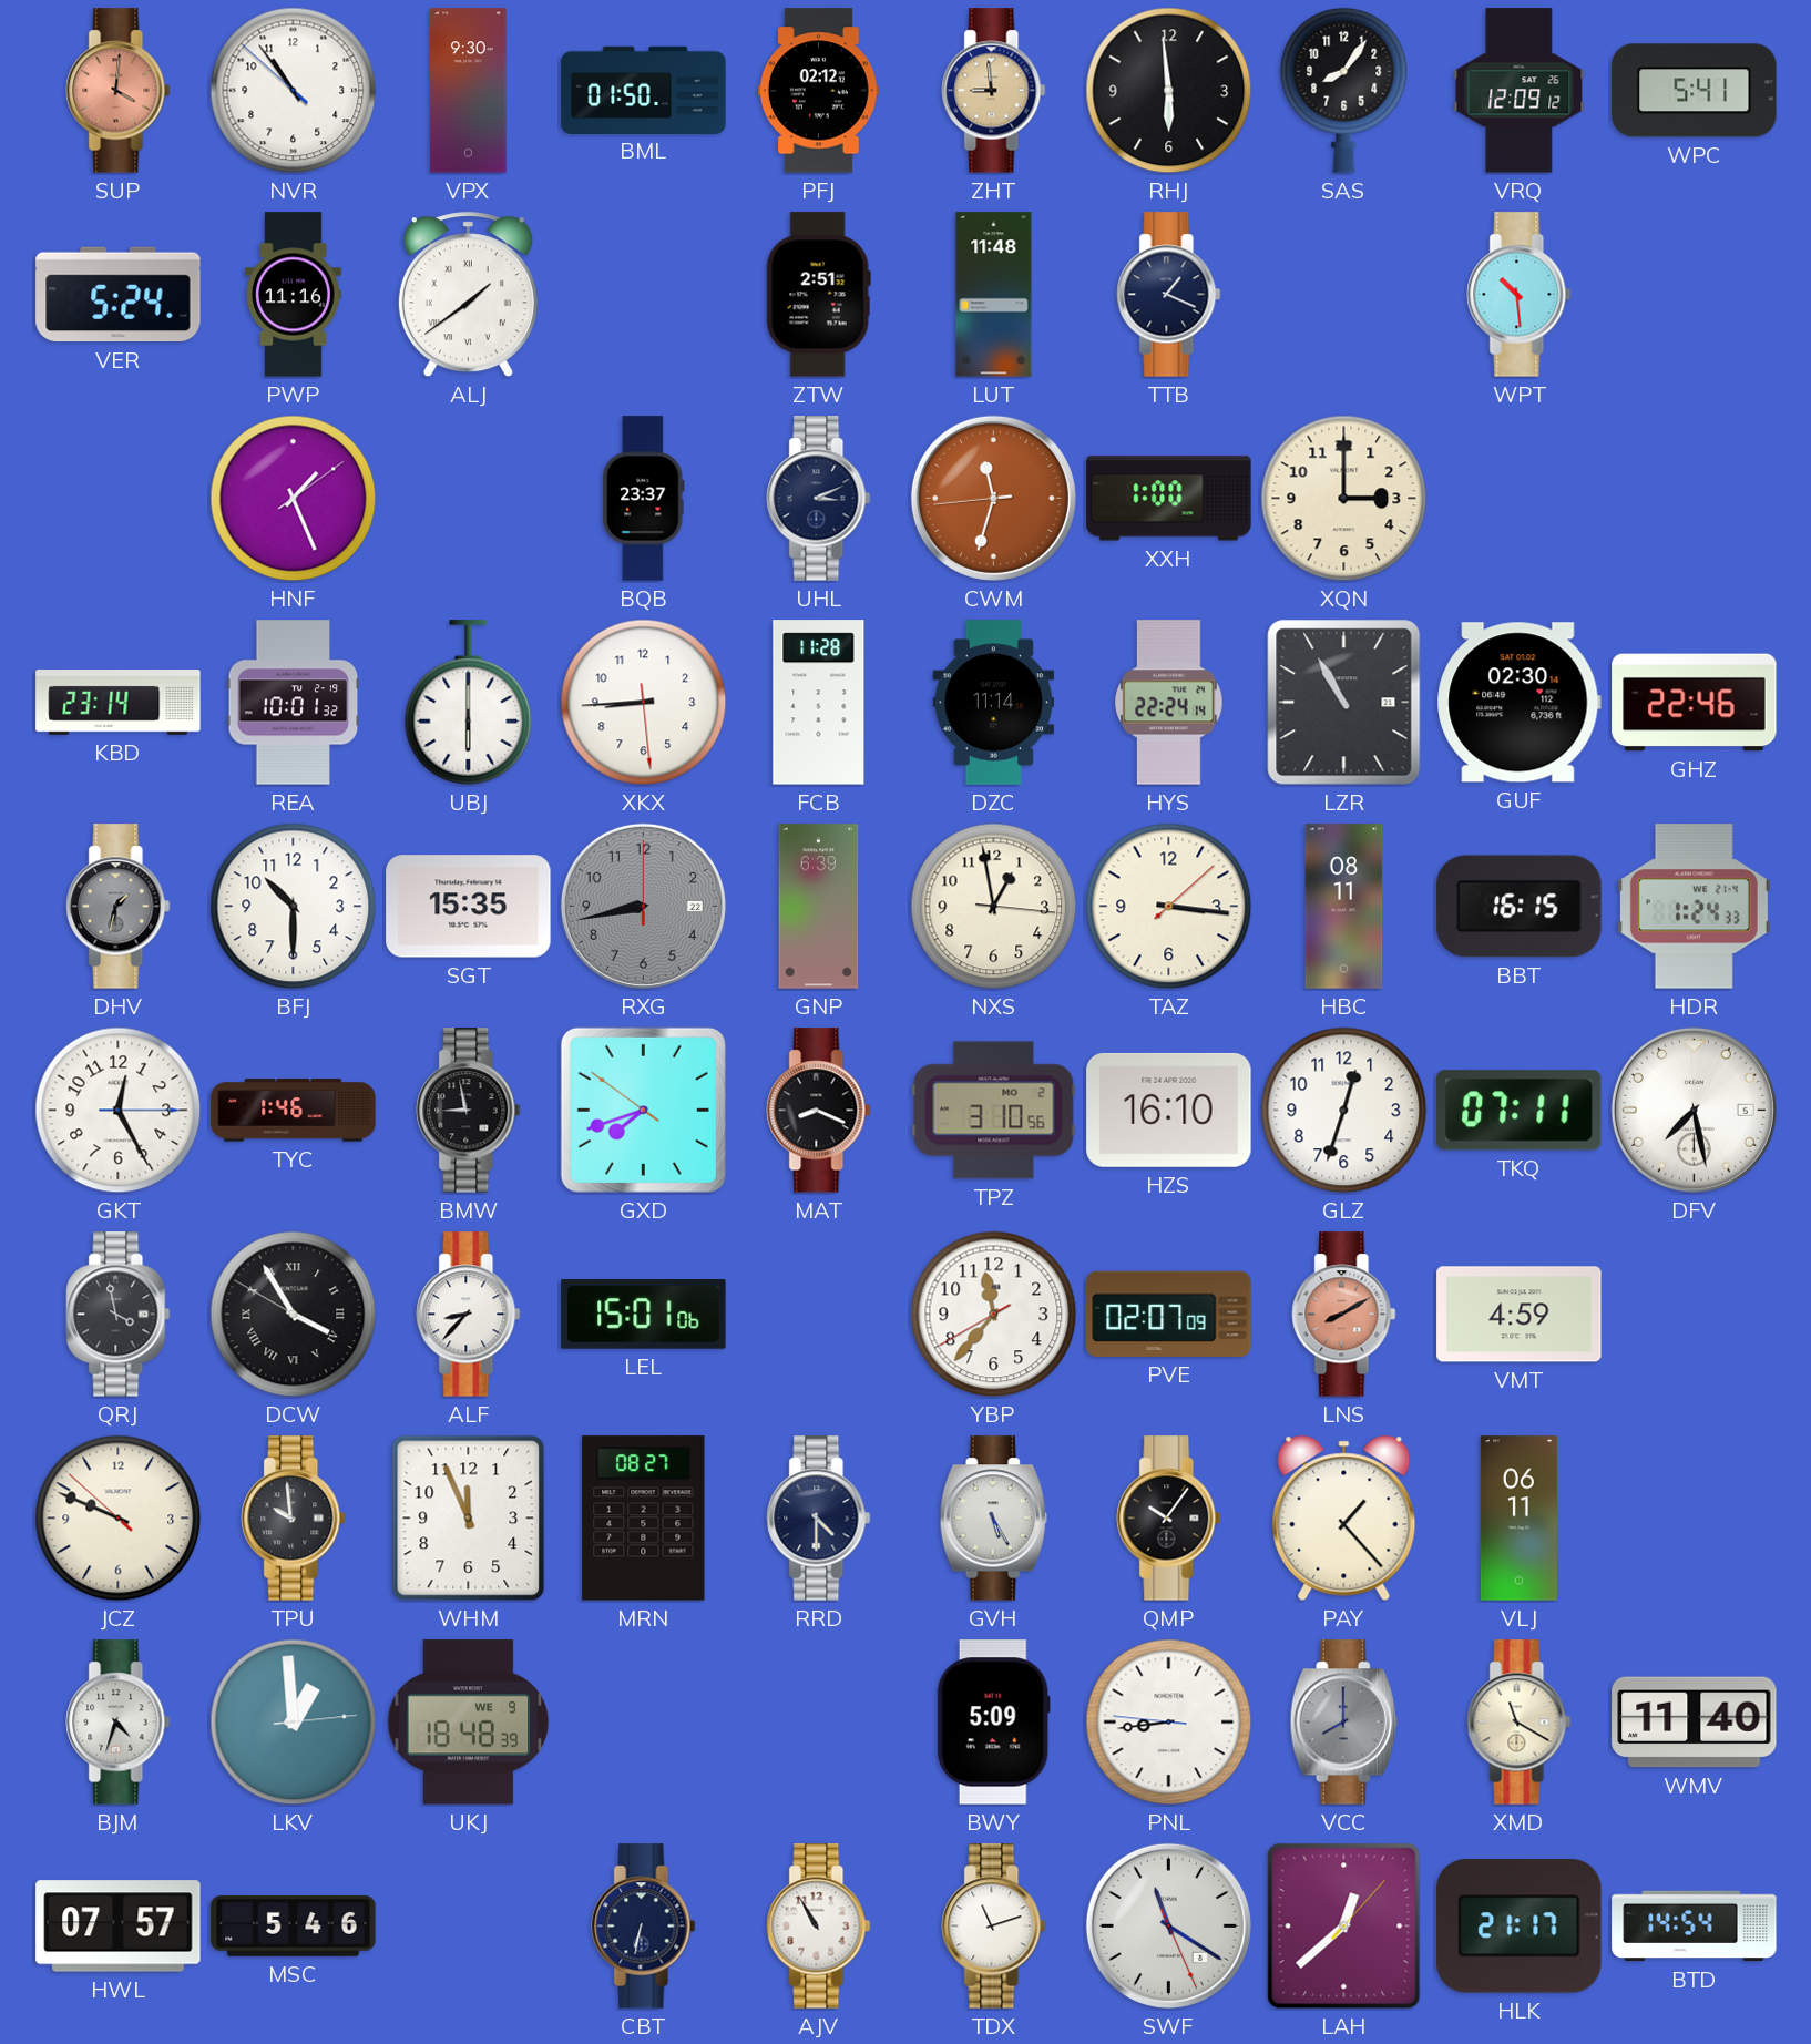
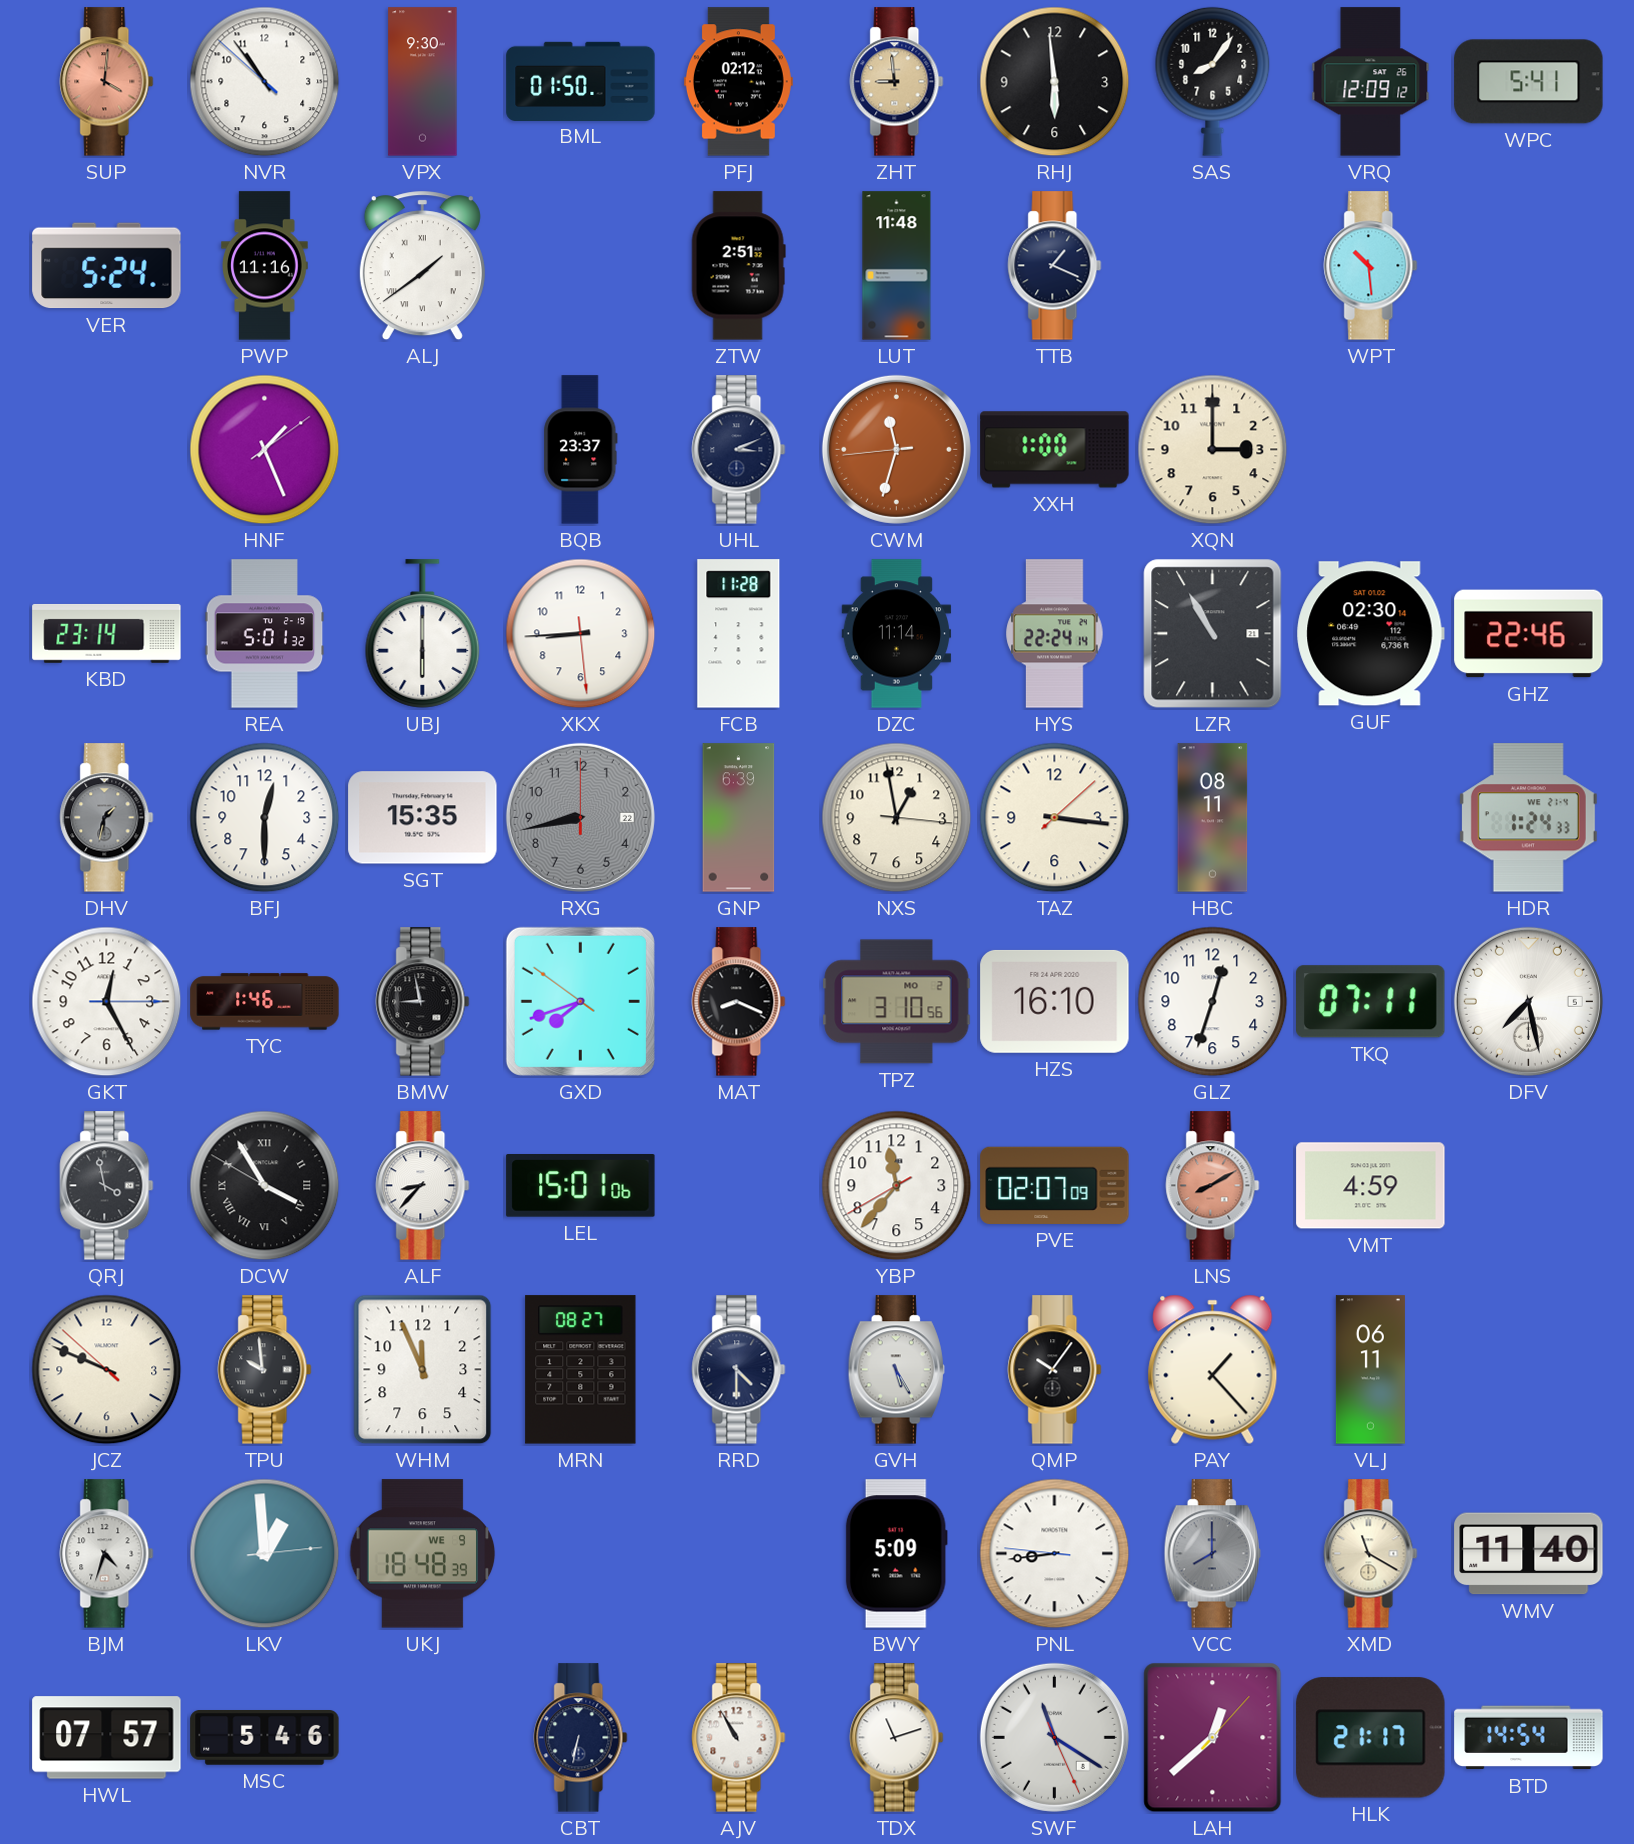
REA: 10:01 -> 5:01
BFJ: 10:30 -> 12:30
BBT: 16:15 -> none
